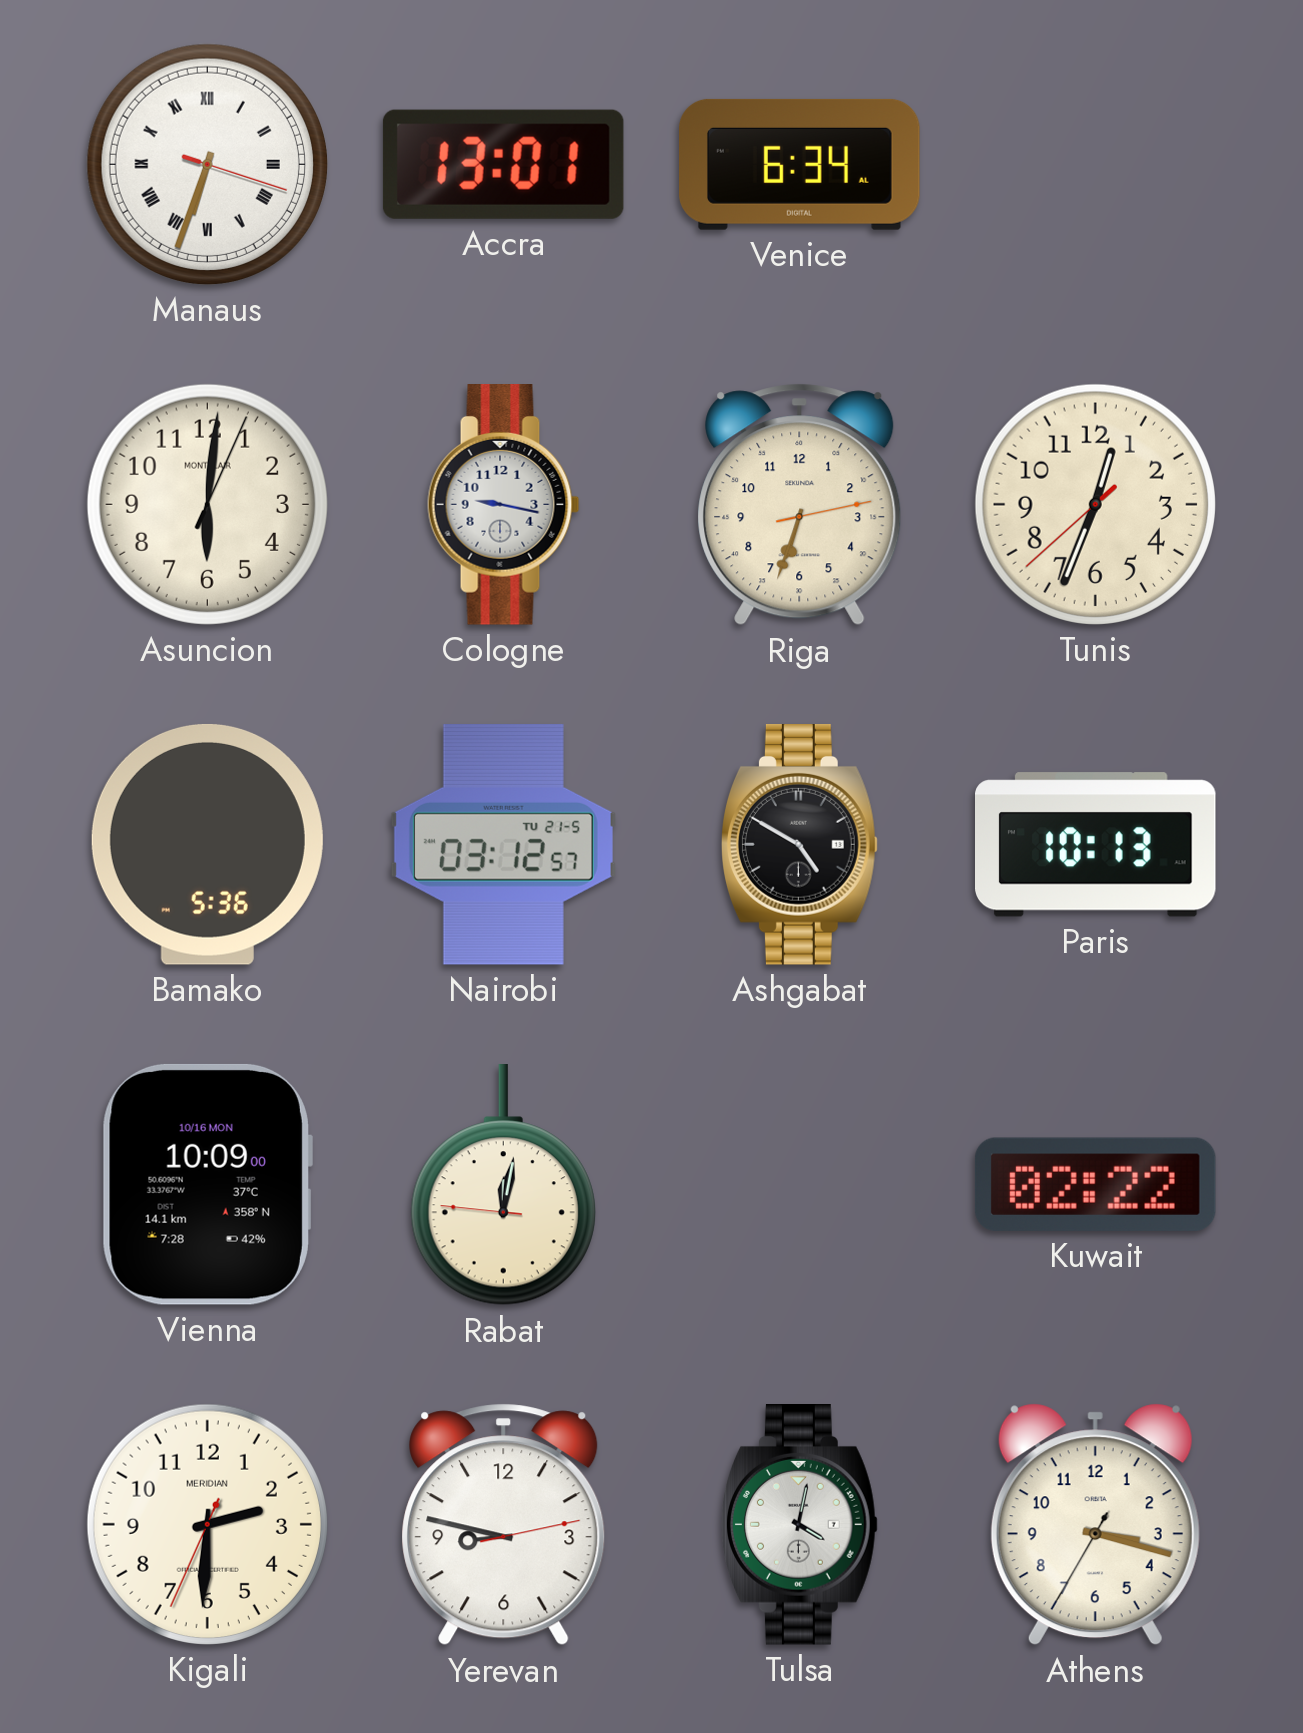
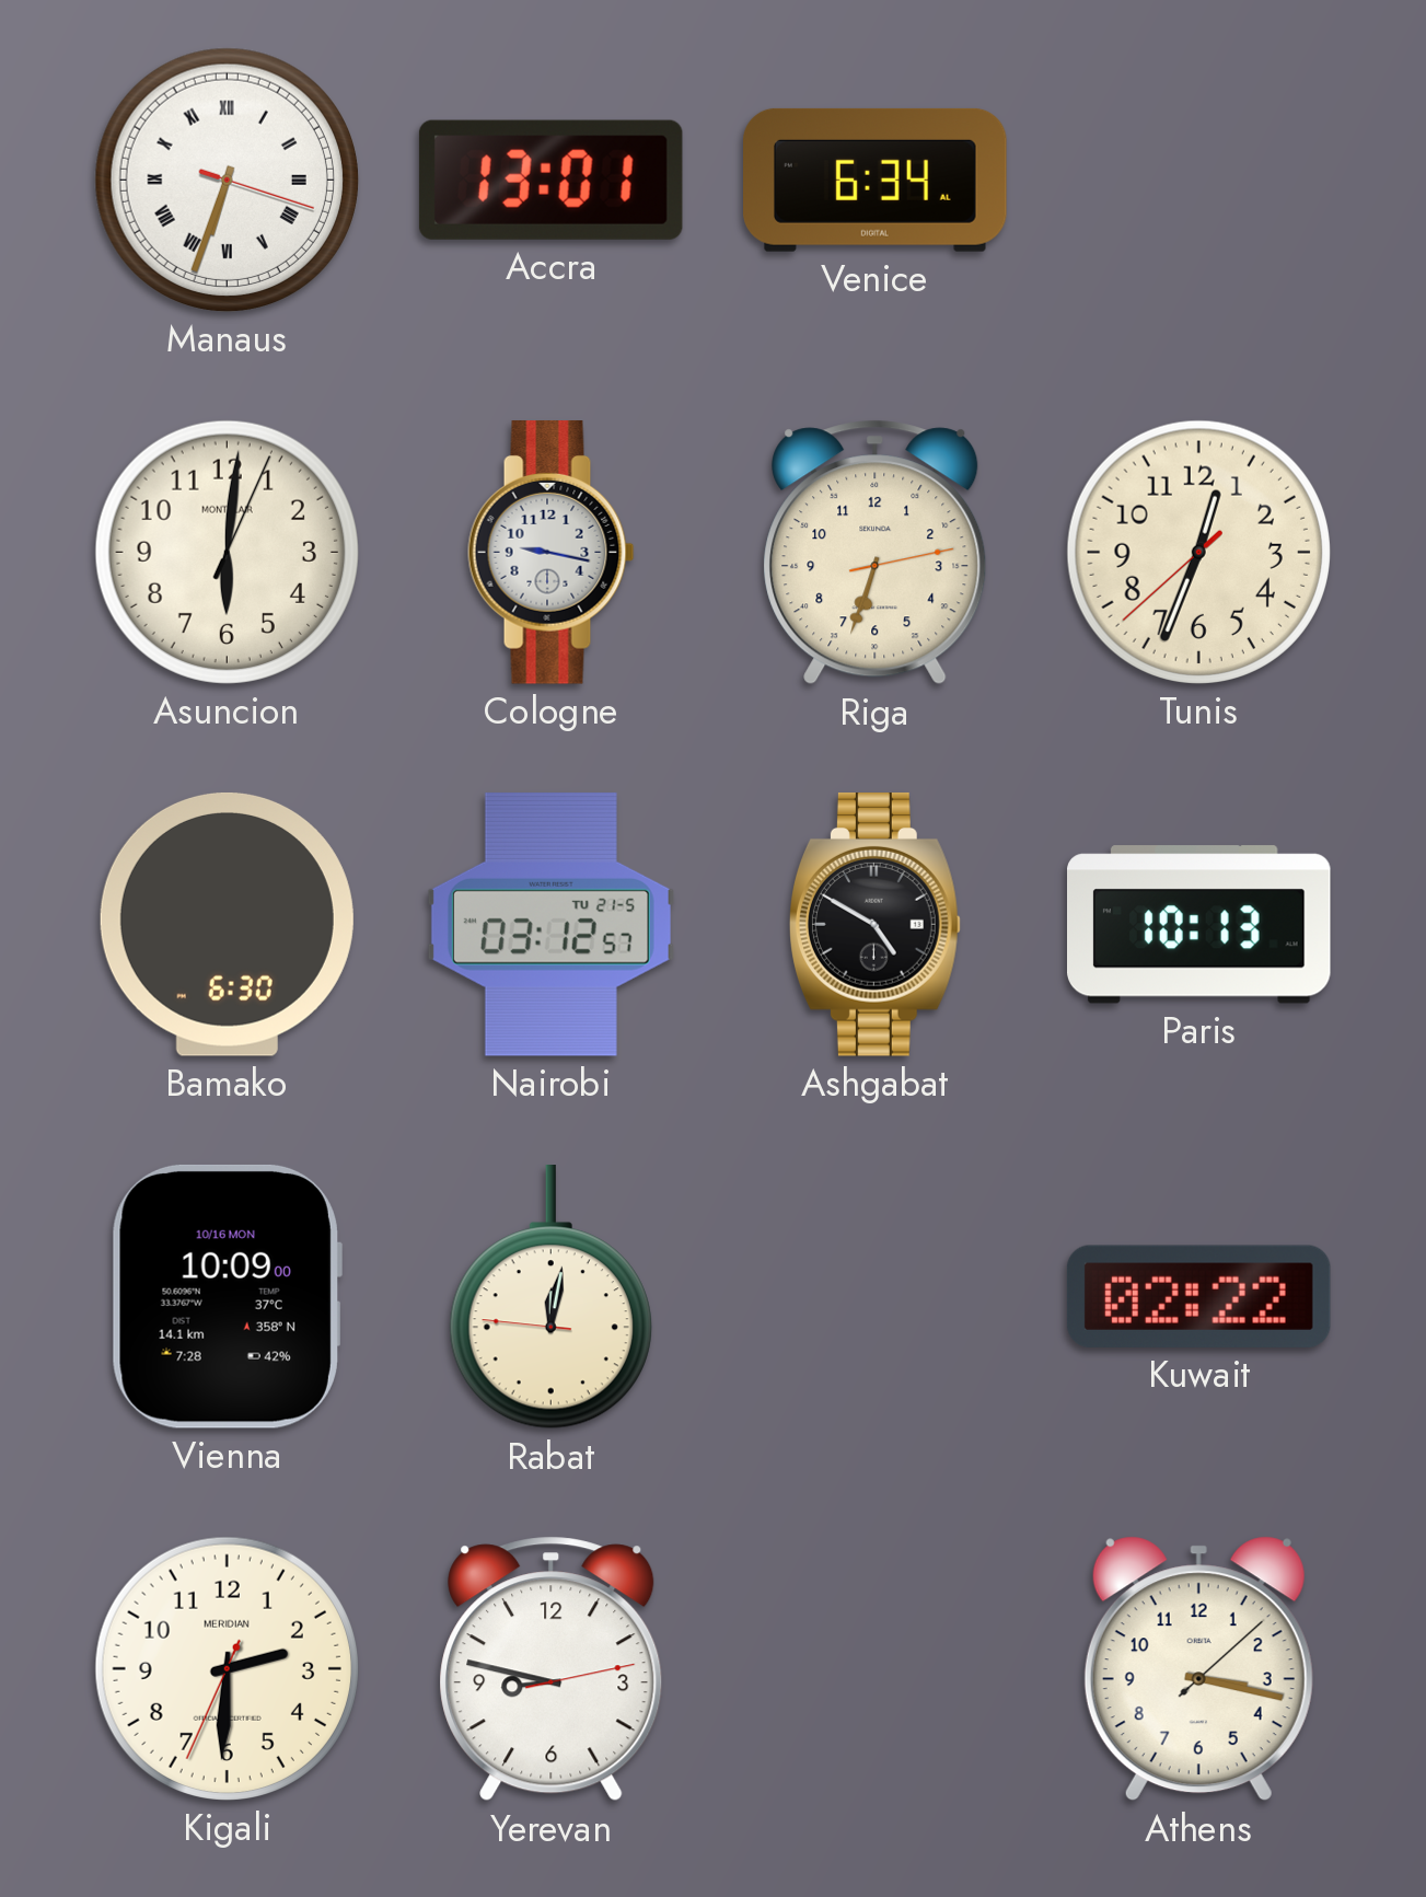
Bamako: 5:36 -> 6:30
Tulsa: 4:02 -> none
Athens: 3:17:35 -> 3:17:08
